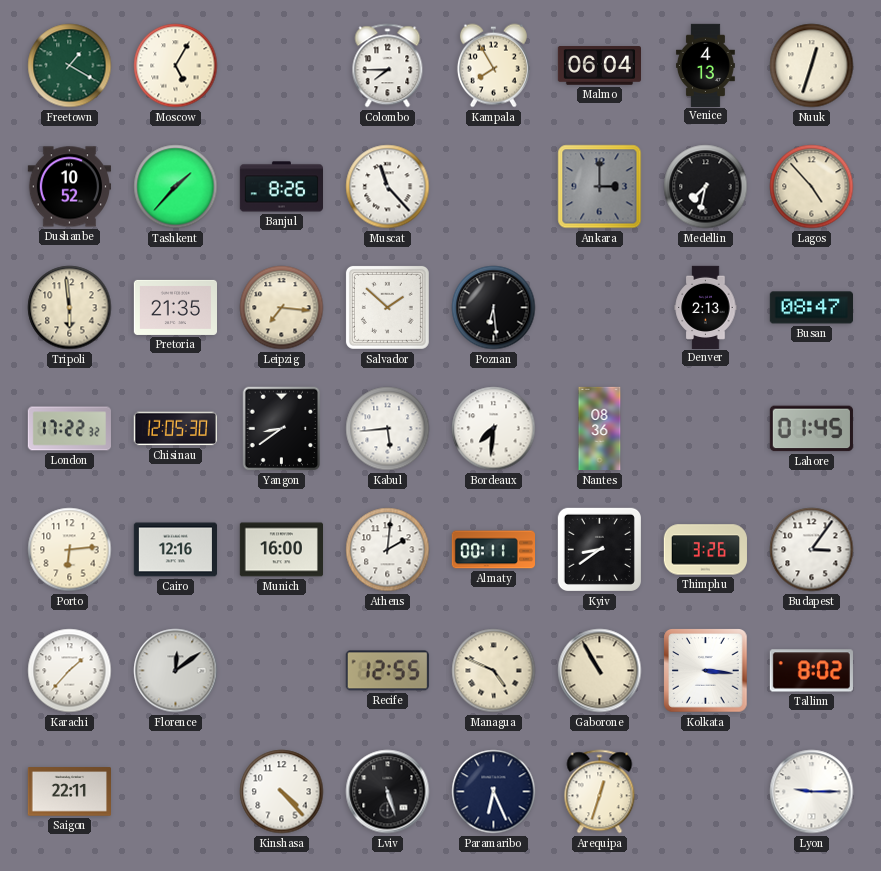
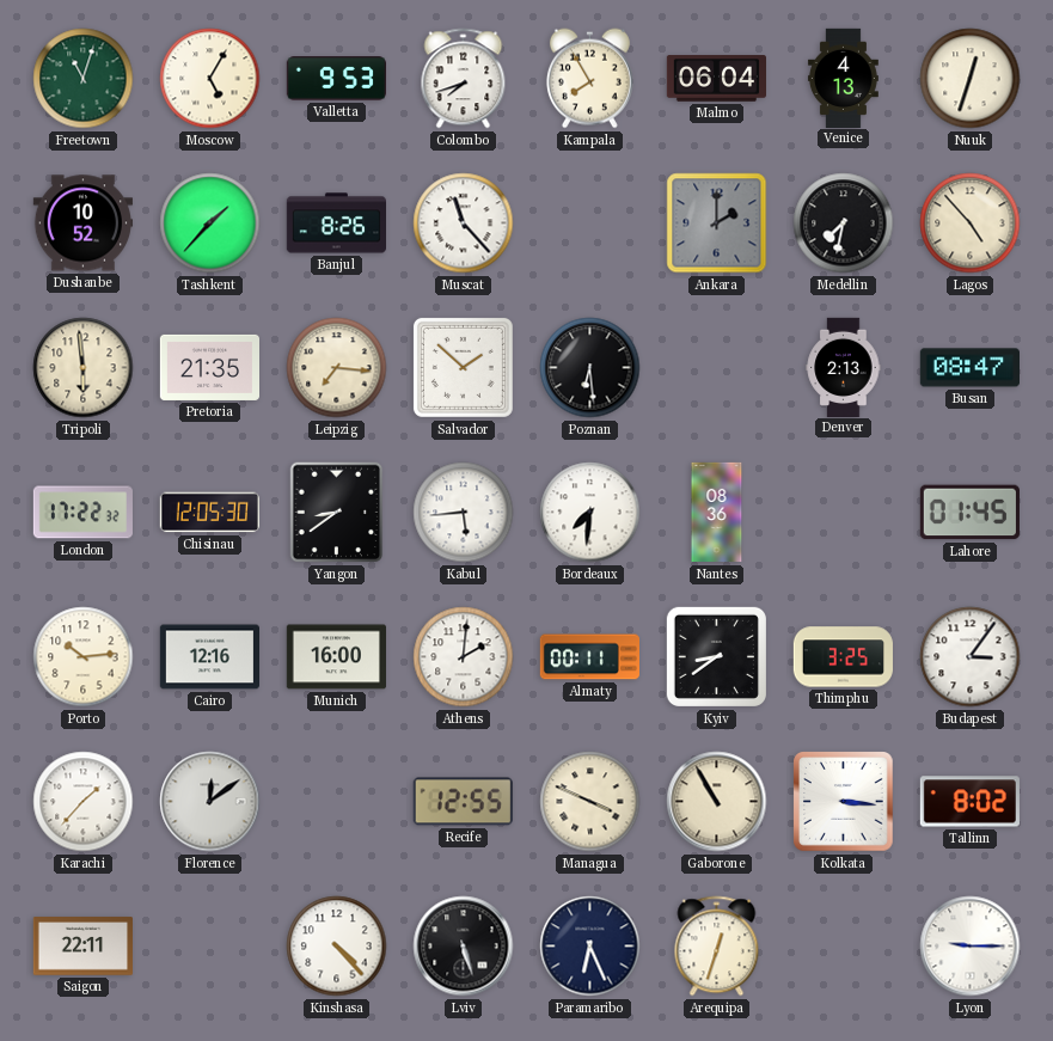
Freetown: 1:20 -> 11:03
Valletta: none -> 9:53
Colombo: 7:45 -> 7:42
Ankara: 3:00 -> 2:00
Porto: 6:14 -> 10:14
Thimphu: 3:26 -> 3:25
Managua: 4:49 -> 3:49
